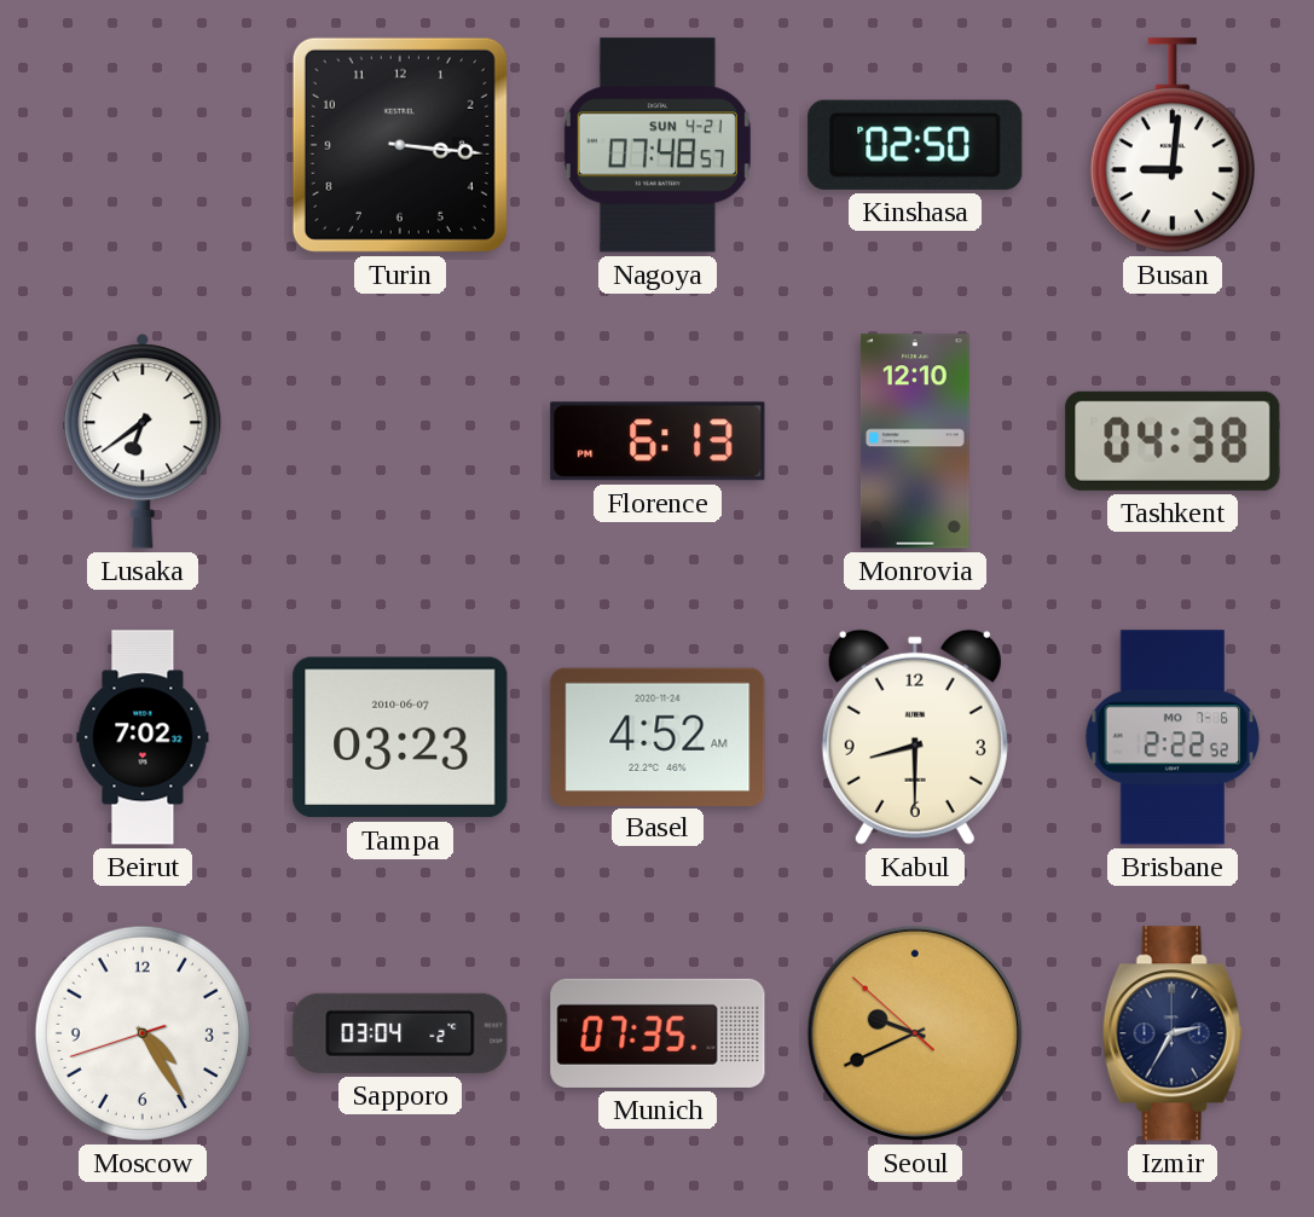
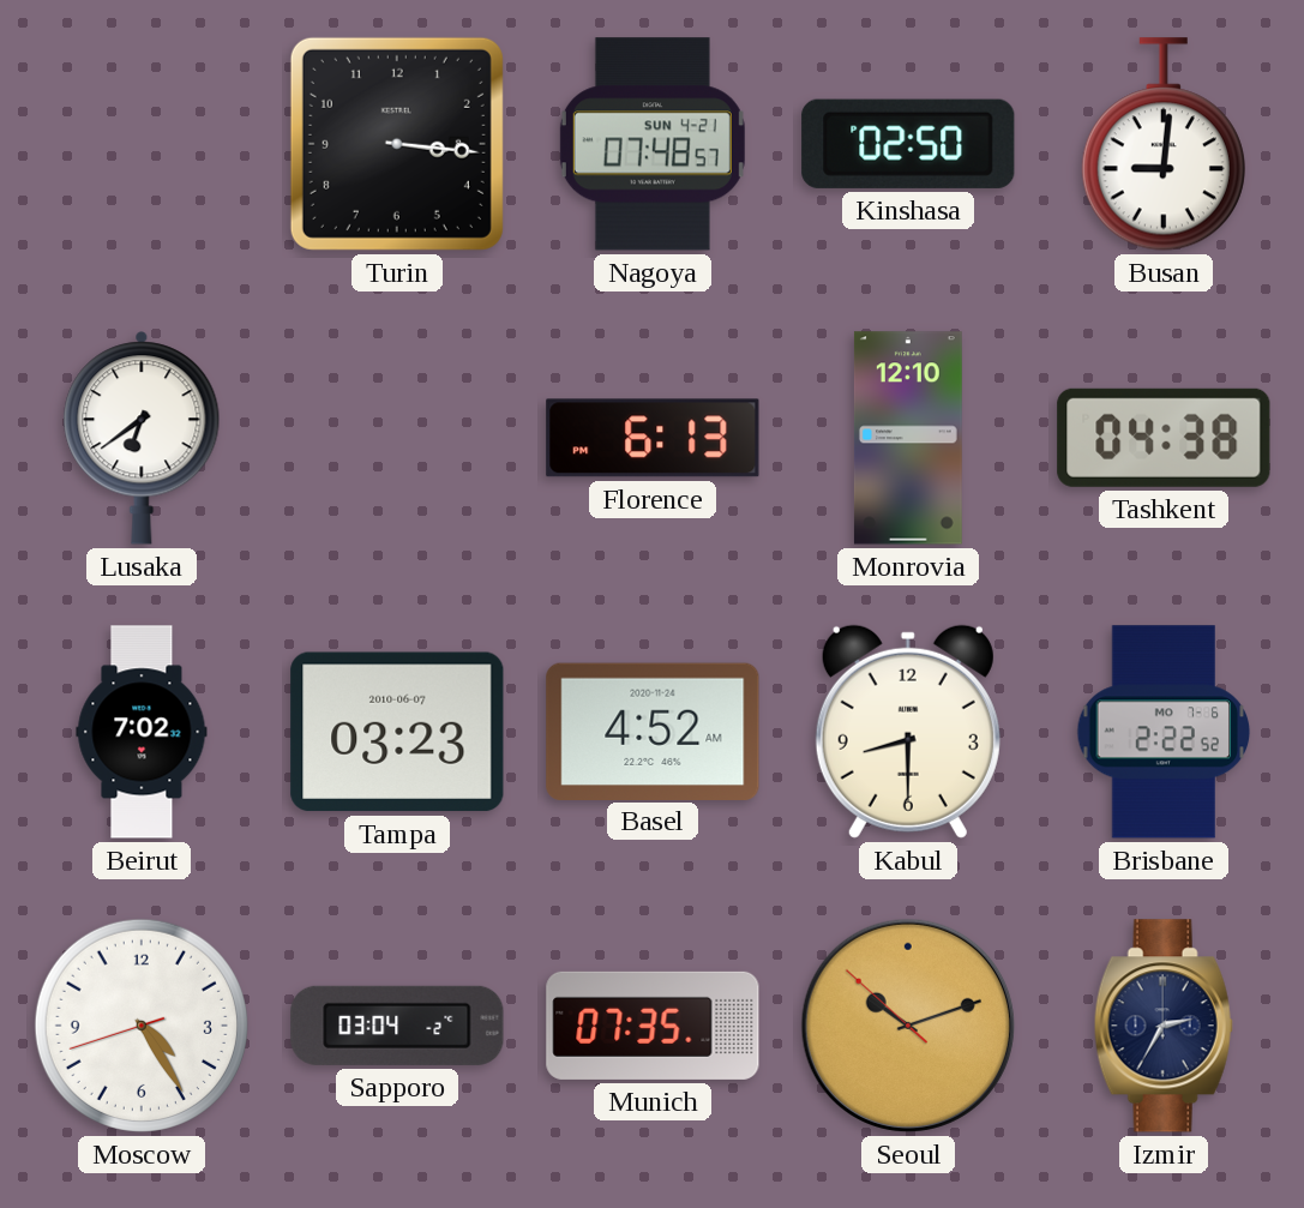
Seoul: 9:40 -> 10:11
